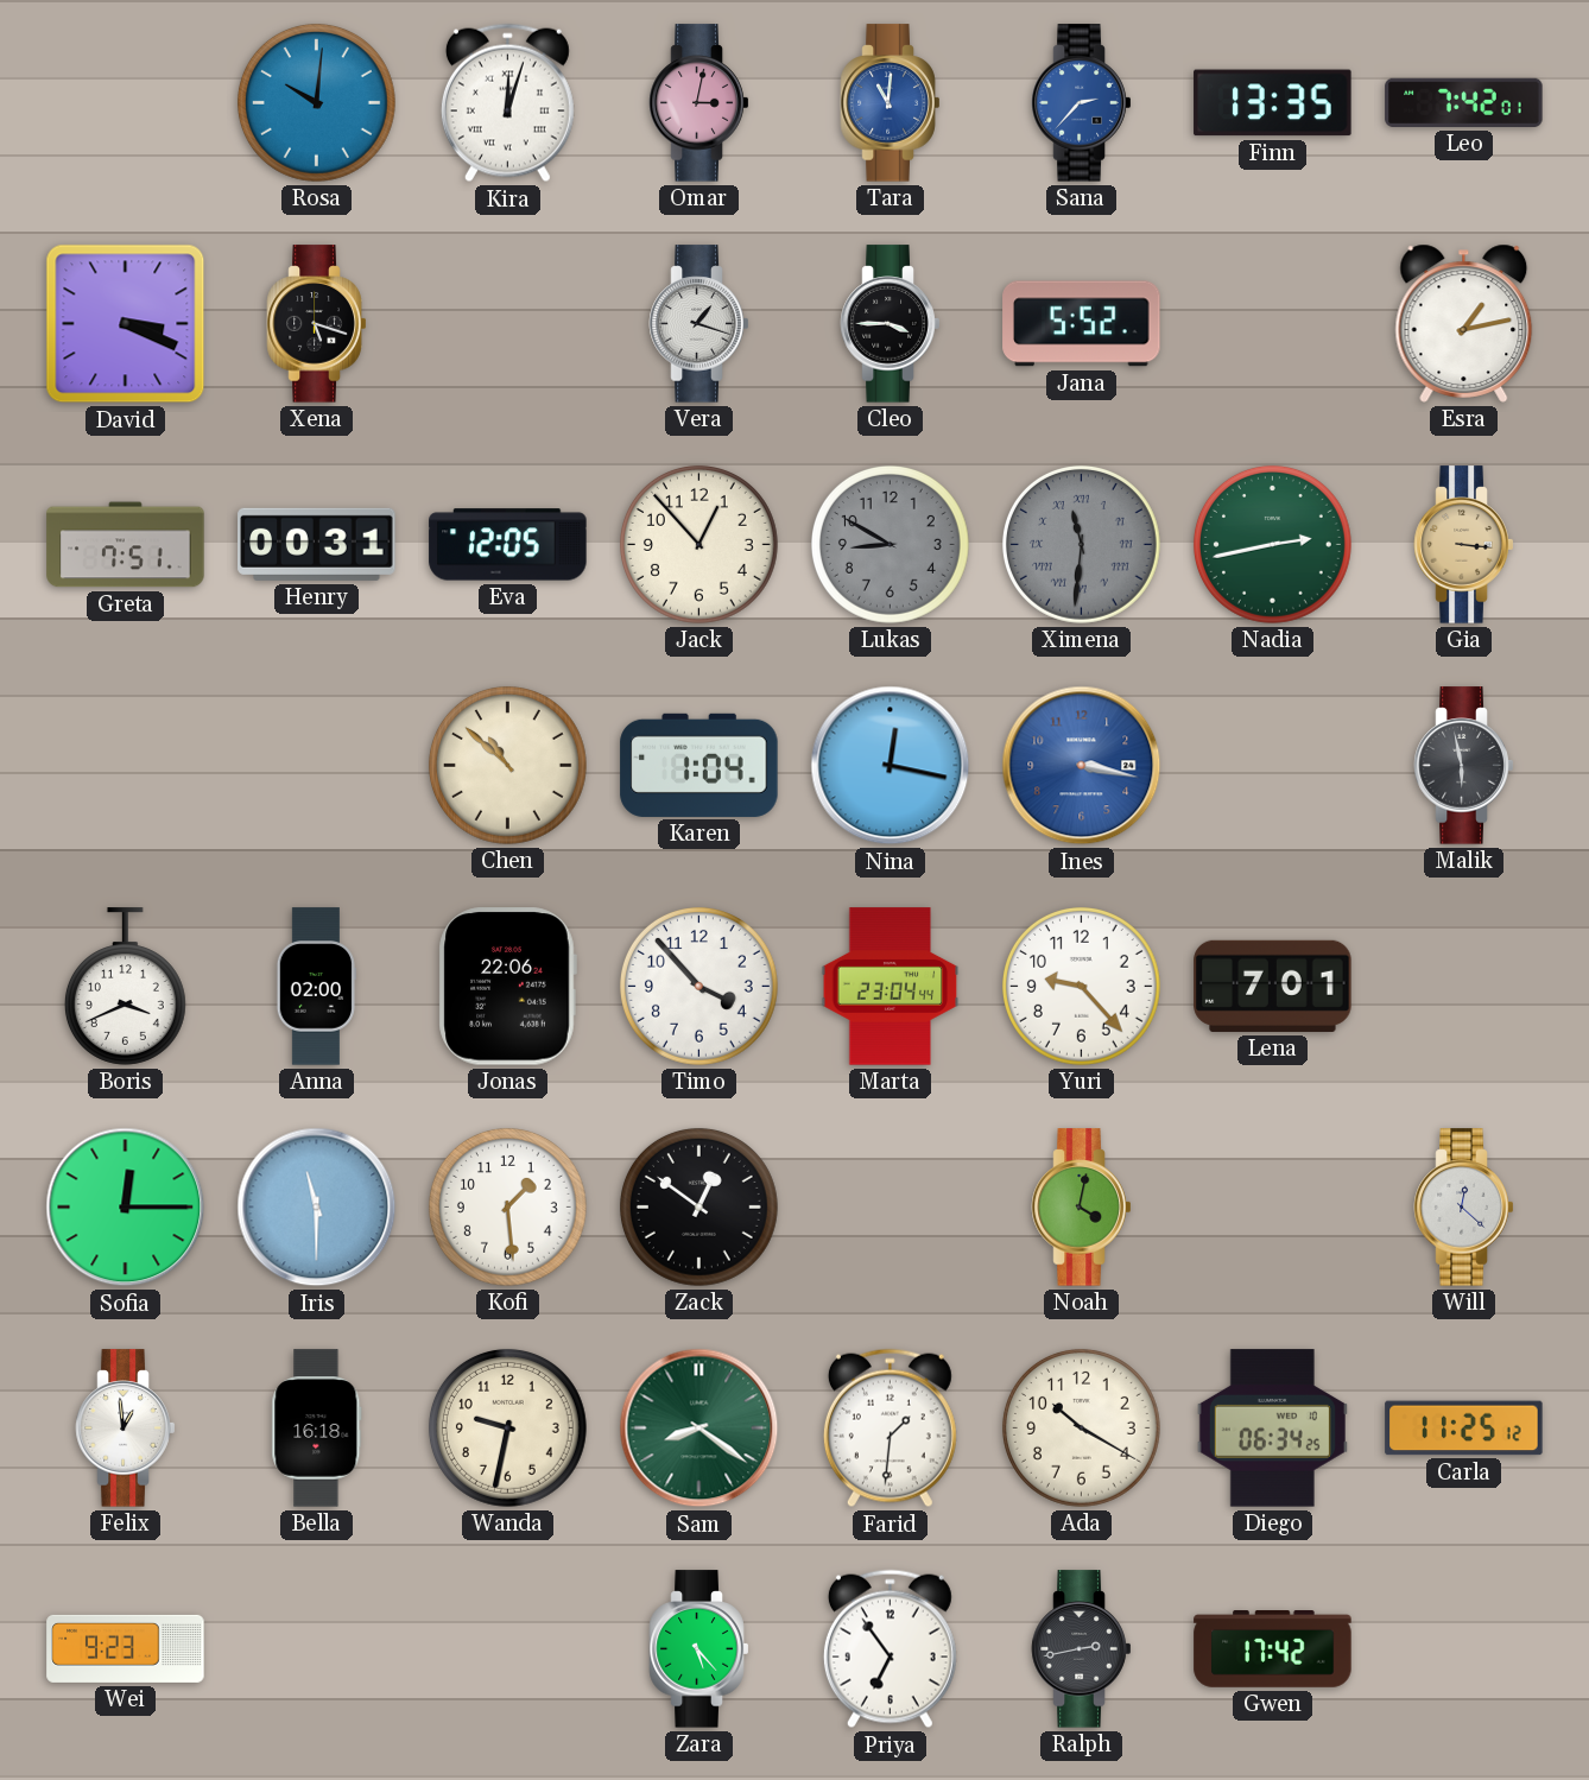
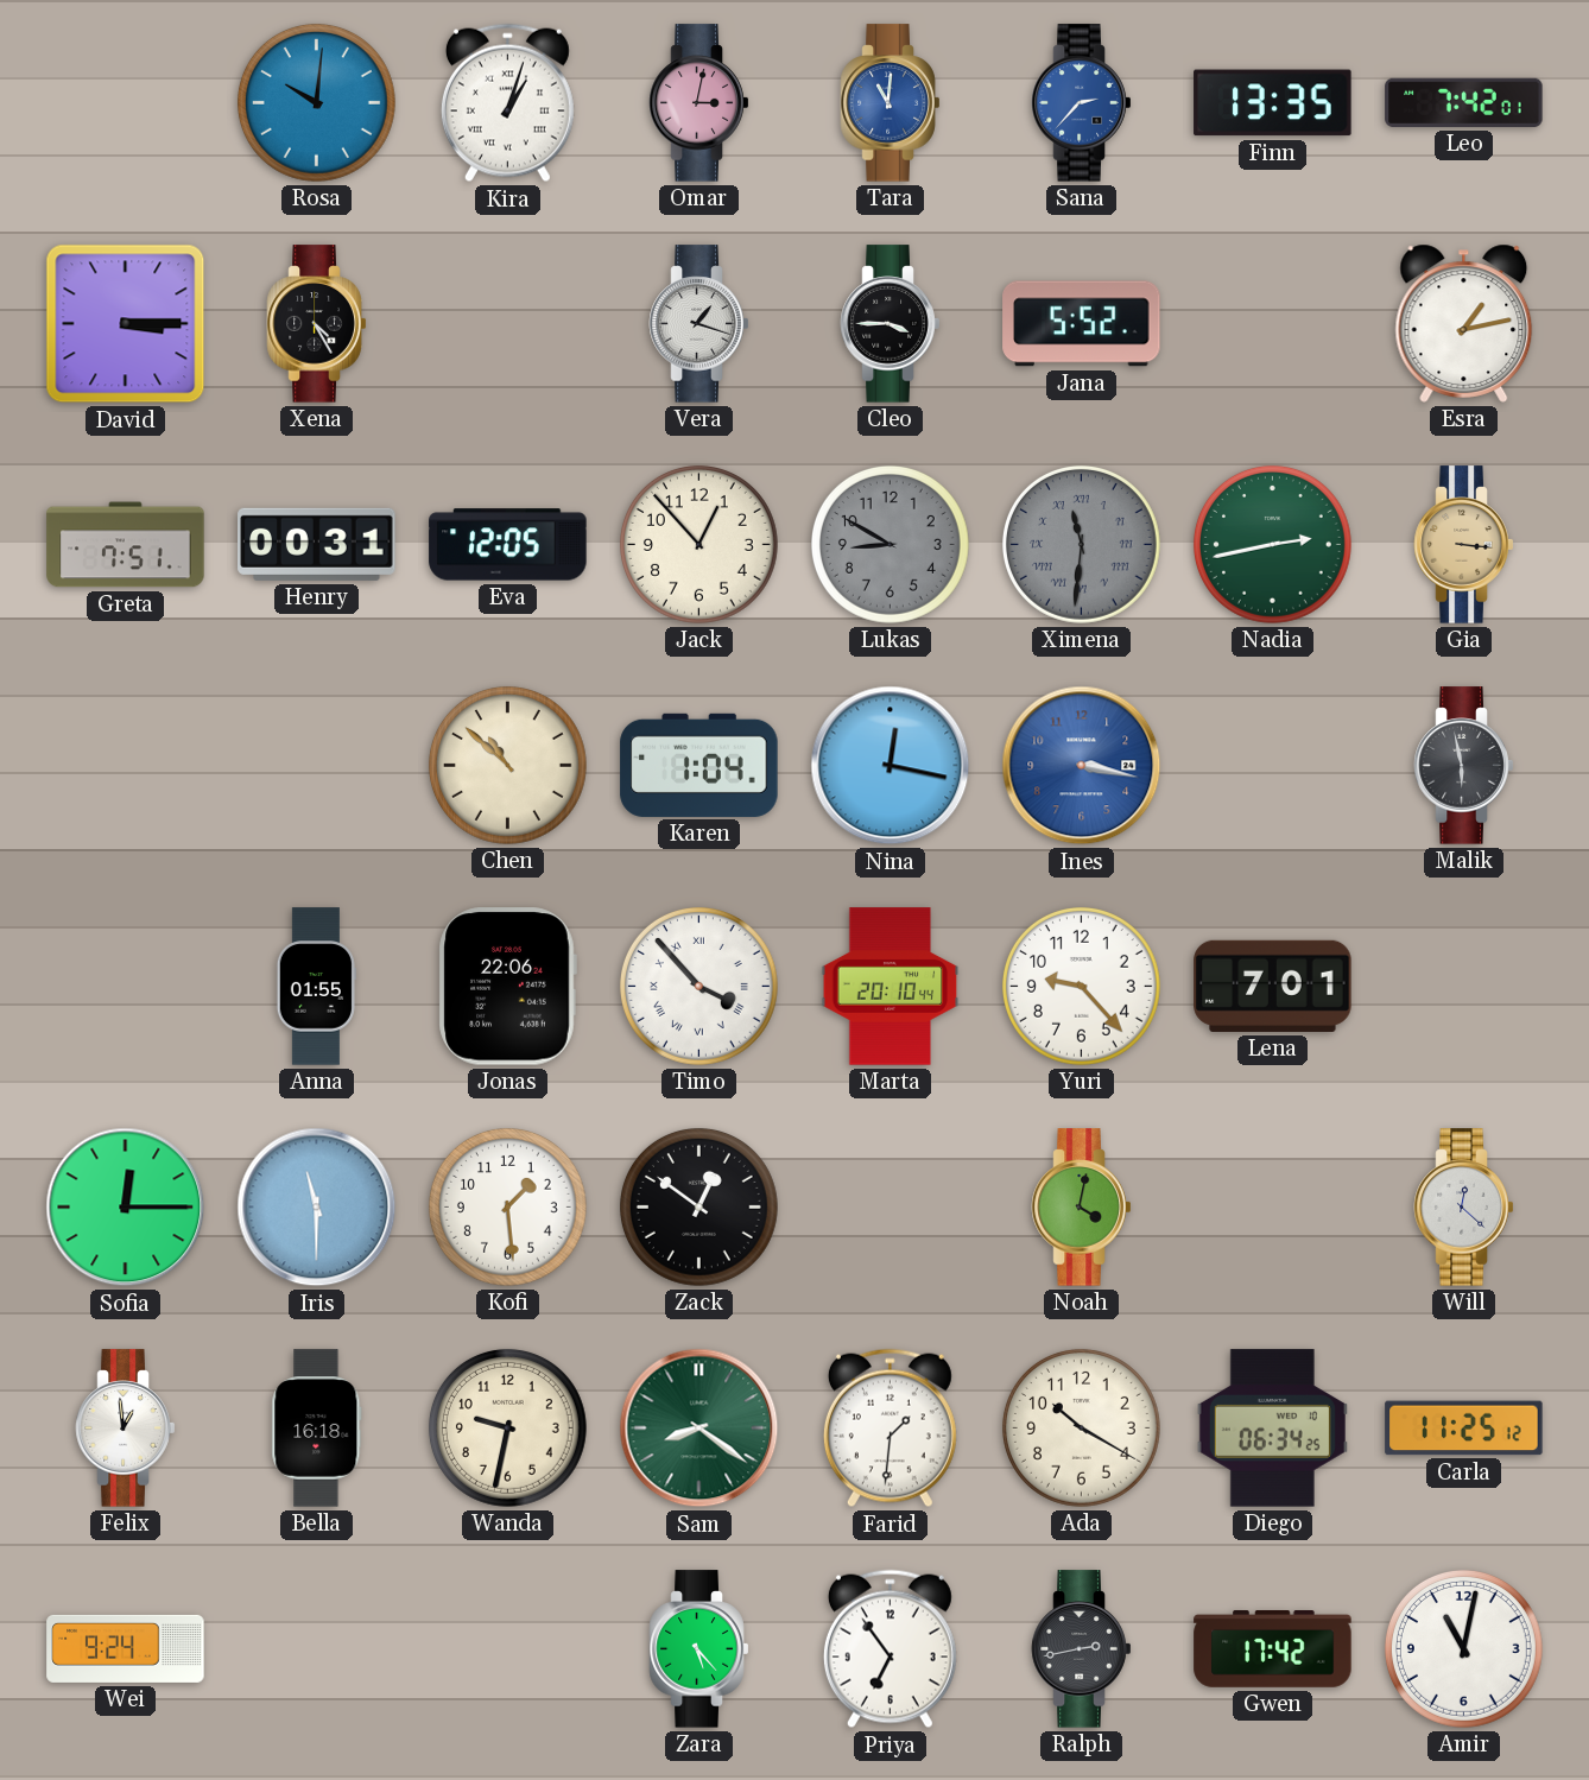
Kira: 12:03 -> 1:03
David: 3:19 -> 3:15
Xena: 5:18 -> 4:25
Boris: 3:41 -> none
Anna: 02:00 -> 01:55
Timo numerals: Arabic -> Roman
Marta: 23:04 -> 20:10
Wei: 9:23 -> 9:24
Amir: none -> 11:02
